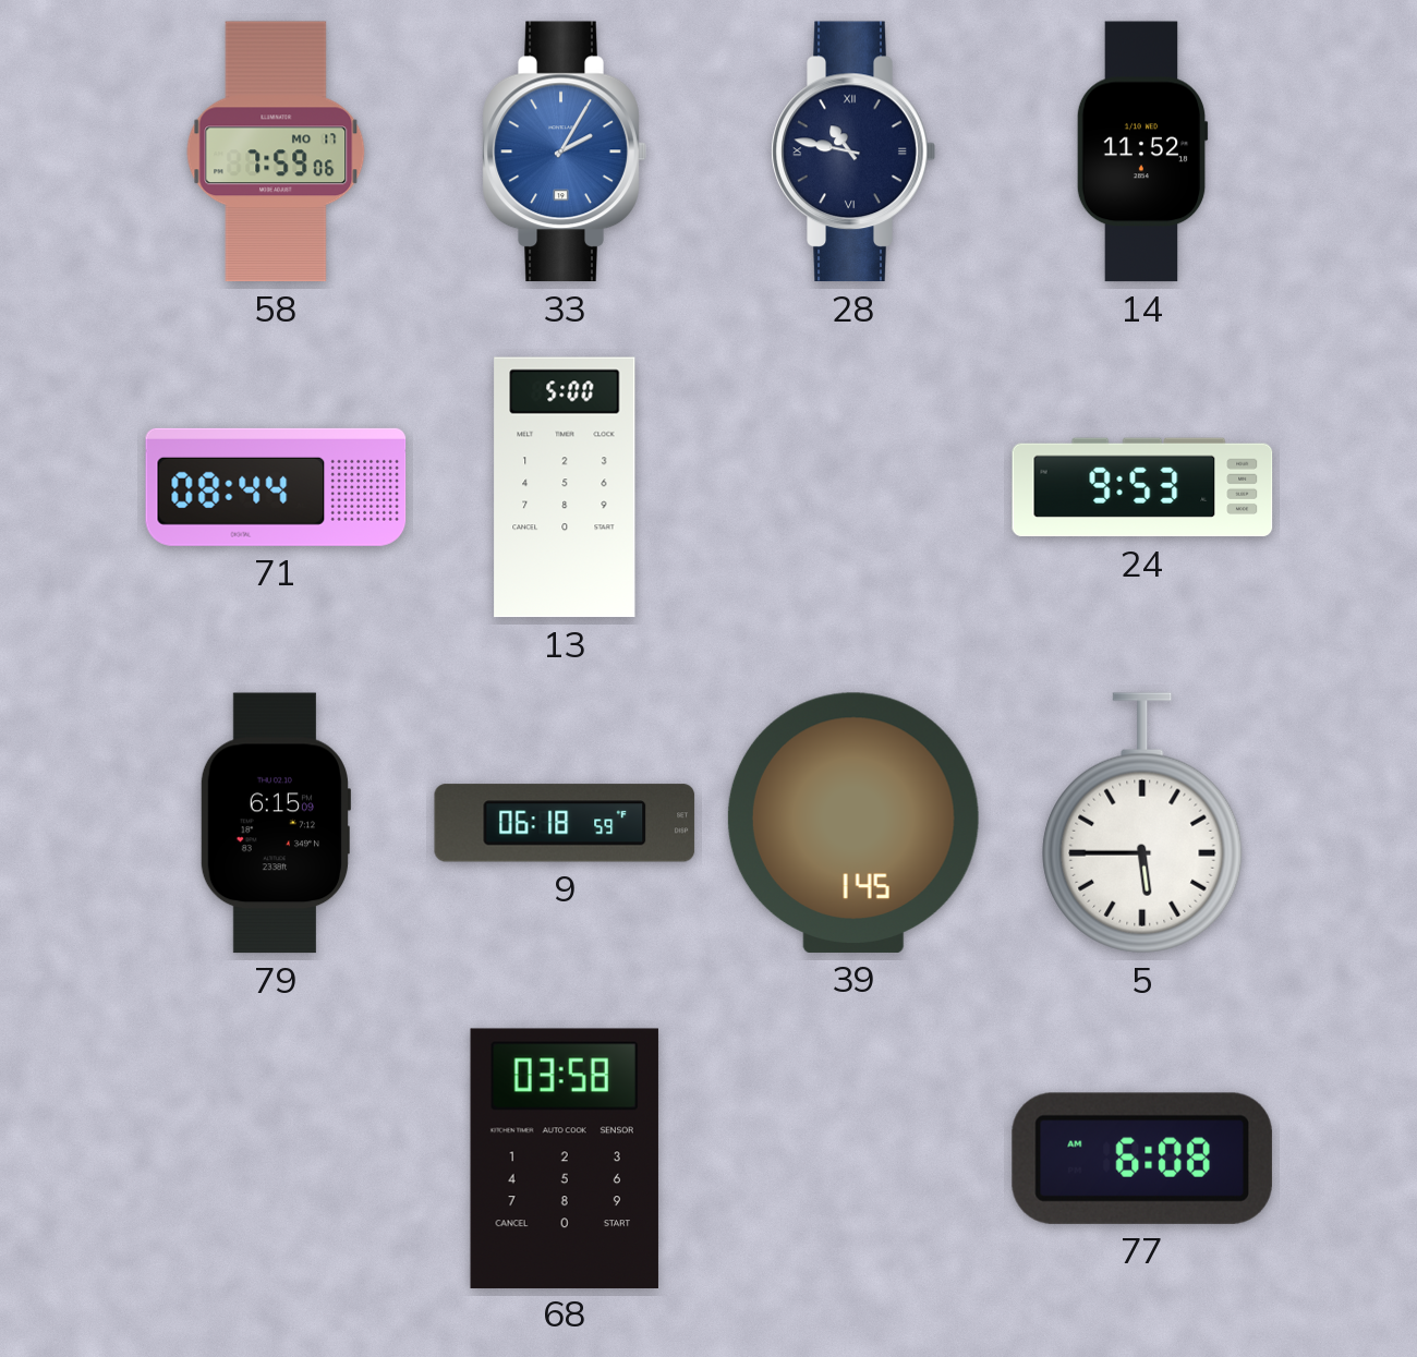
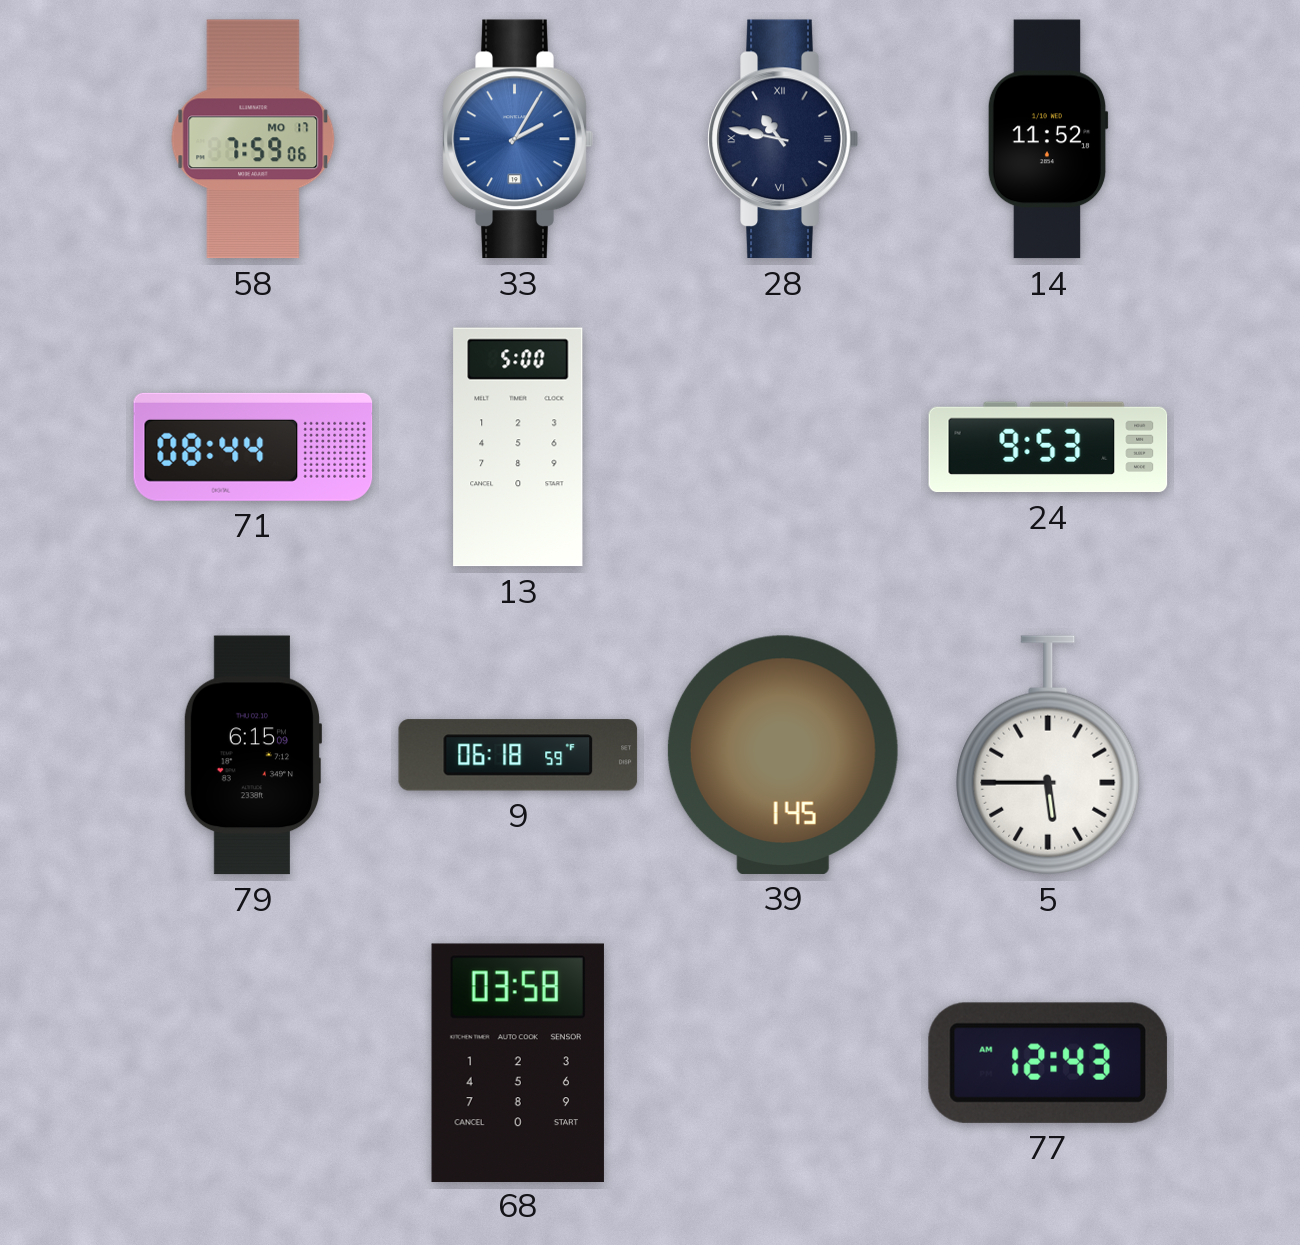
77: 6:08 -> 12:43
